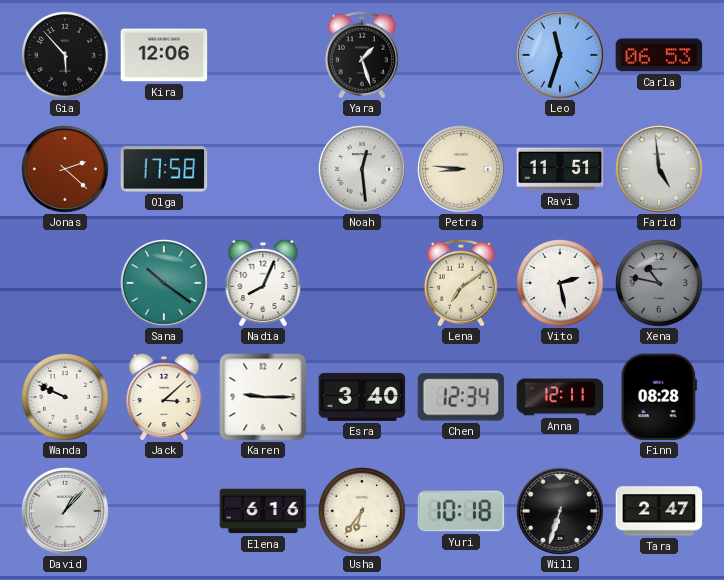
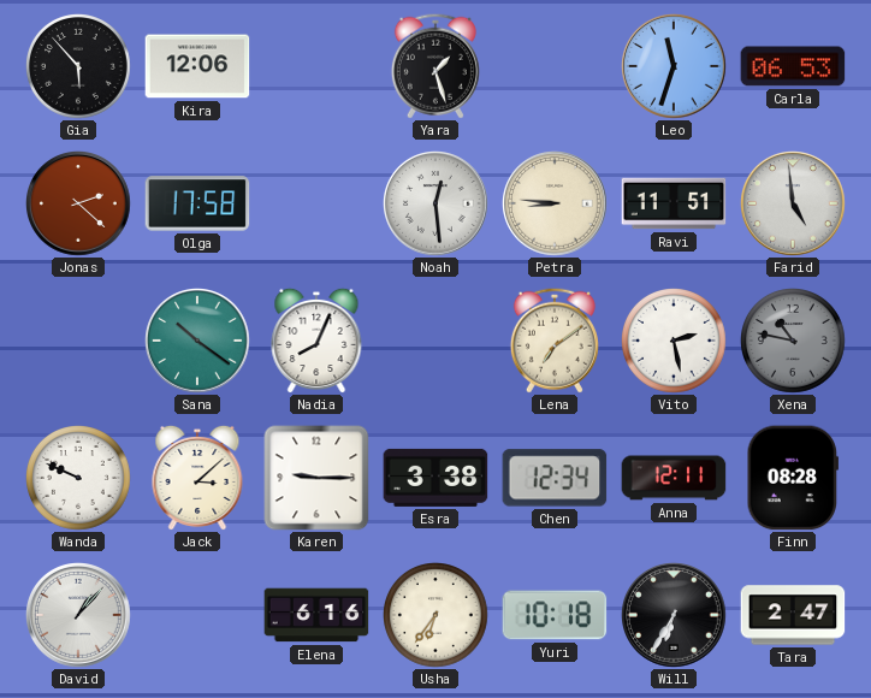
Esra: 3:40 -> 3:38
Will: 6:33 -> 6:35
